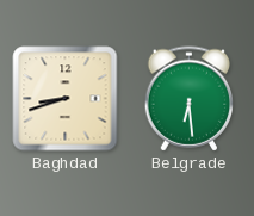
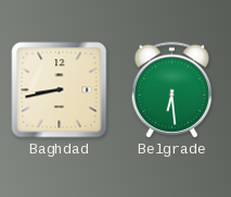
Baghdad: 8:42 -> 8:43
